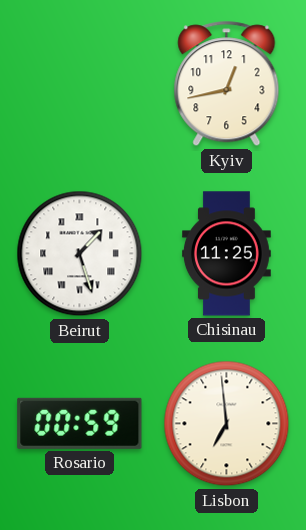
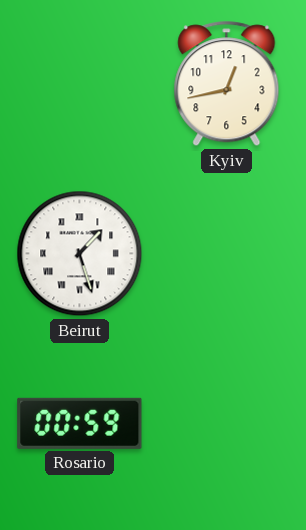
Chisinau: 11:25 -> none
Lisbon: 6:59 -> none
